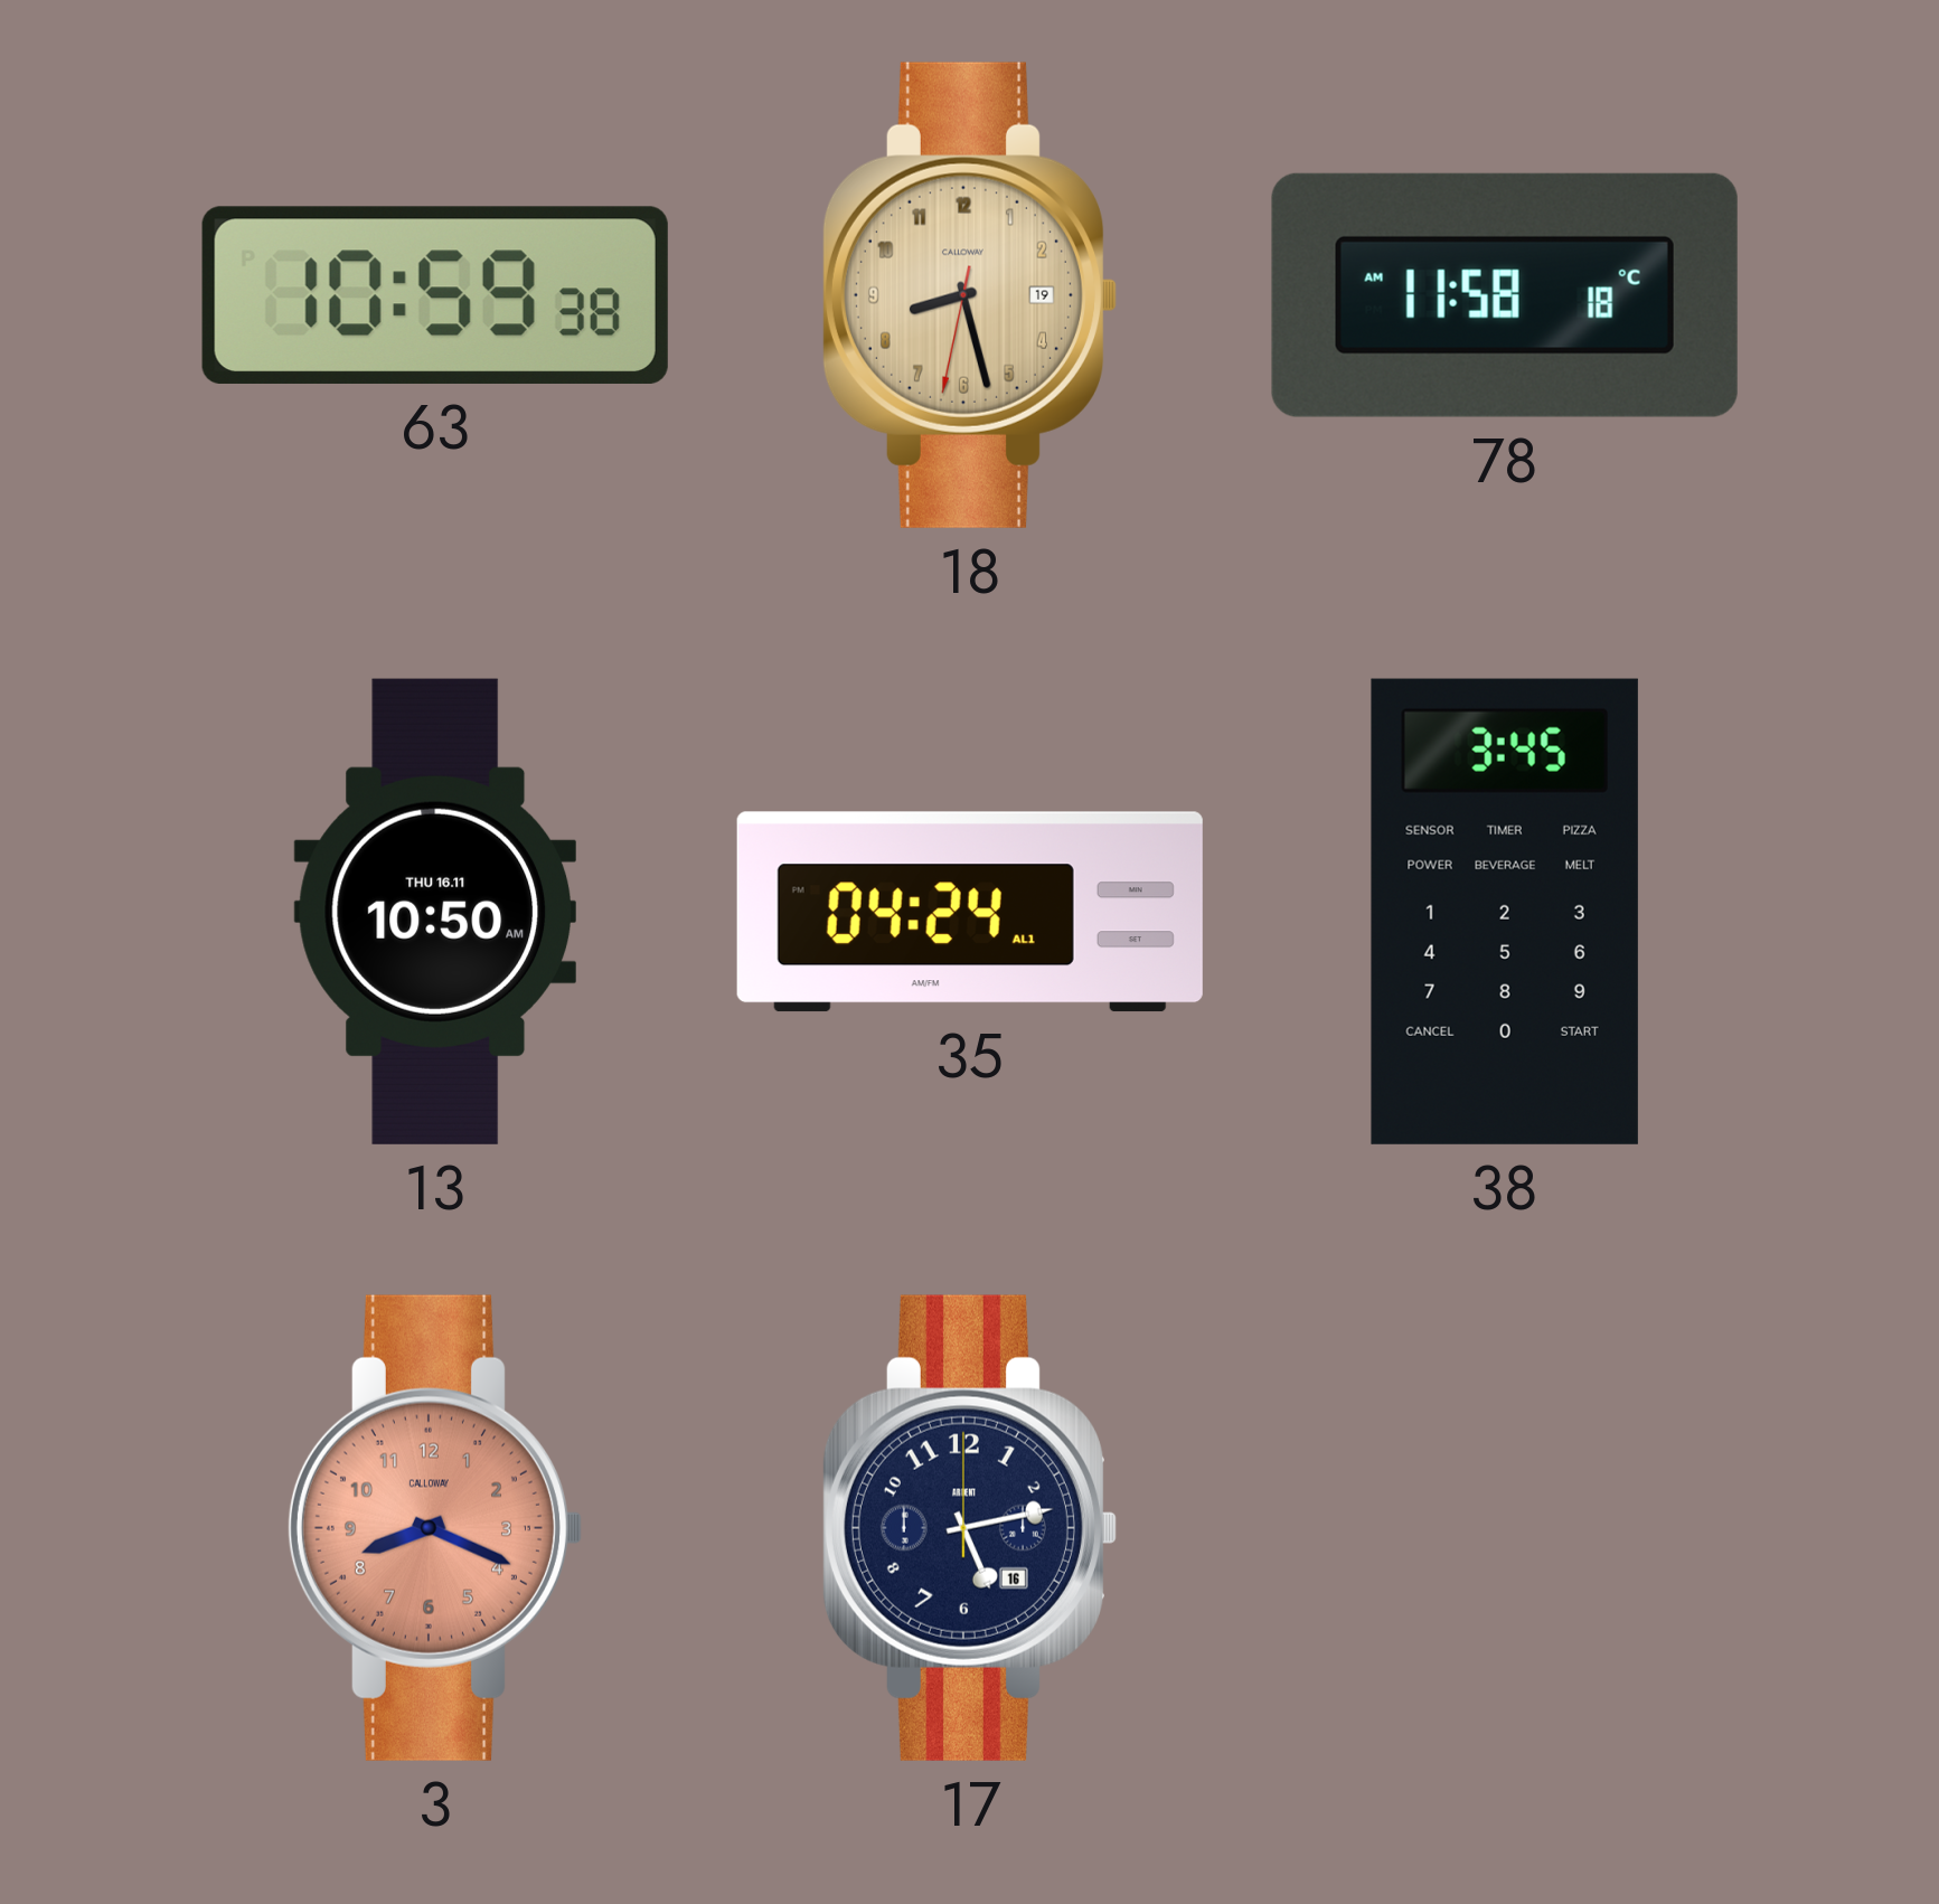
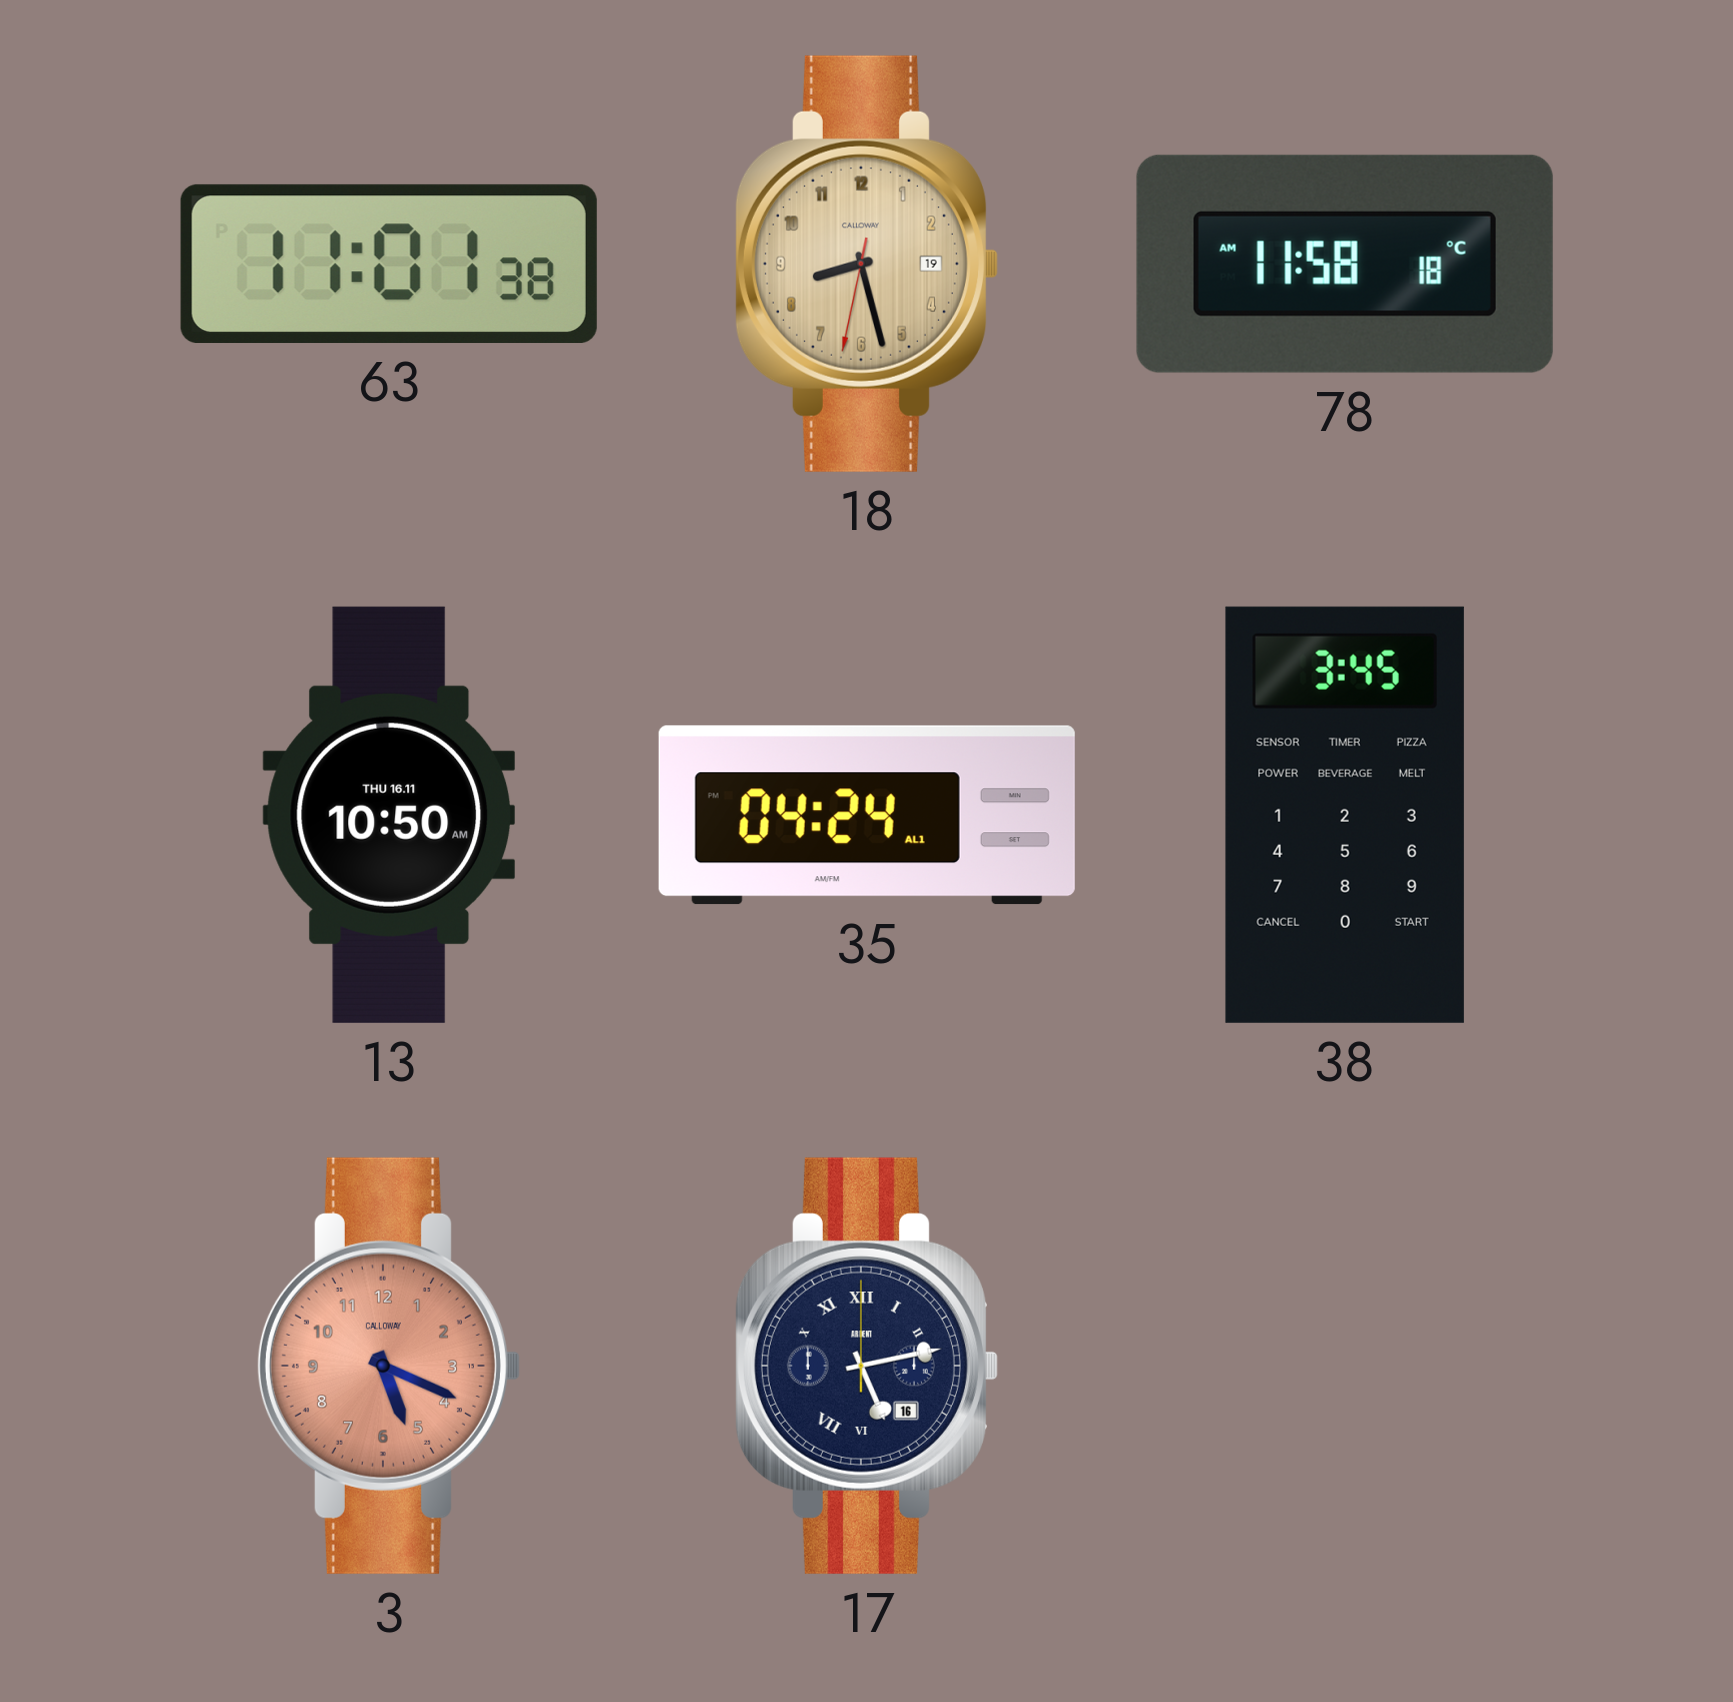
63: 10:59 -> 11:01
3: 8:19 -> 5:19
17 numerals: Arabic -> Roman
